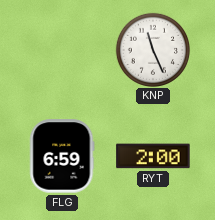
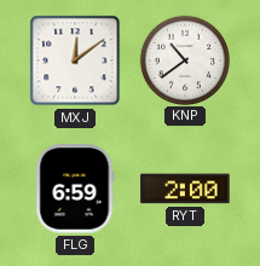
MXJ: none -> 12:09
KNP: 11:26 -> 10:39
